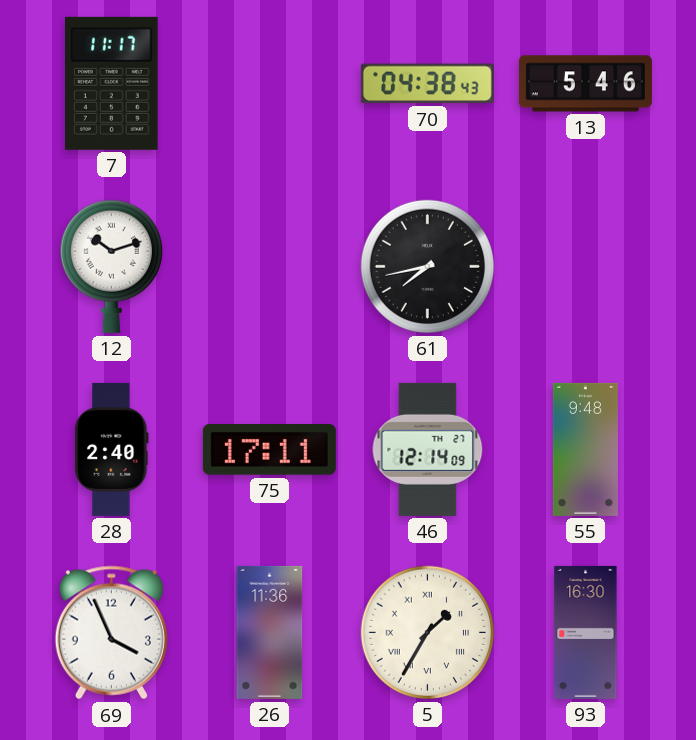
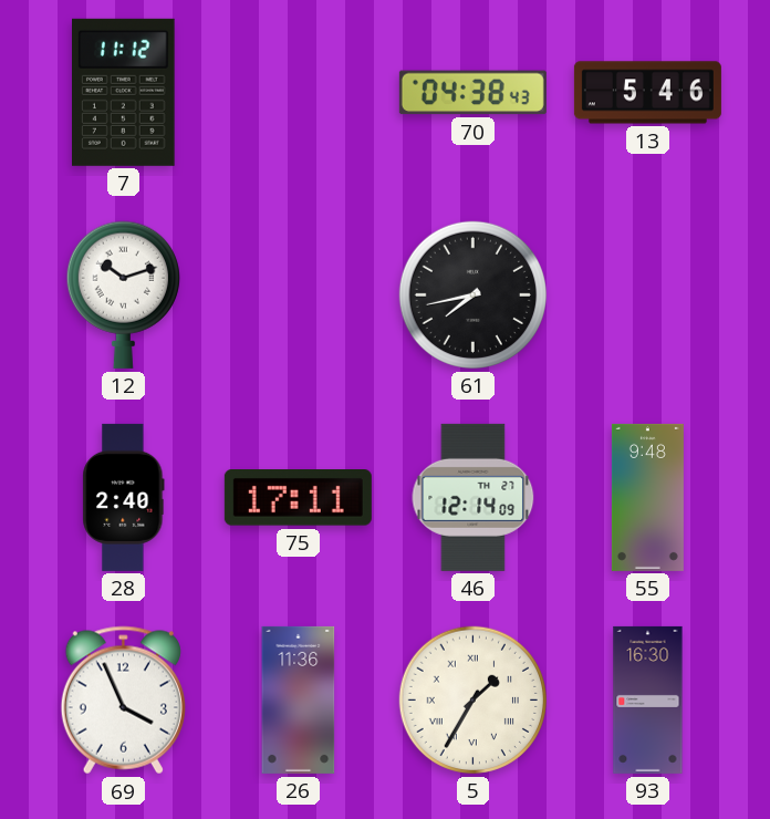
7: 11:17 -> 11:12
